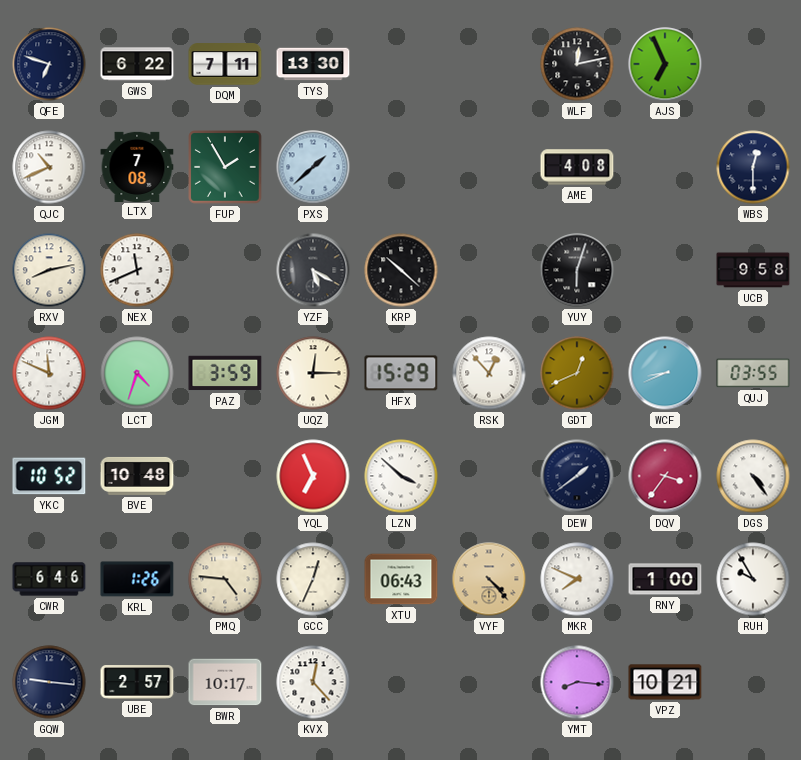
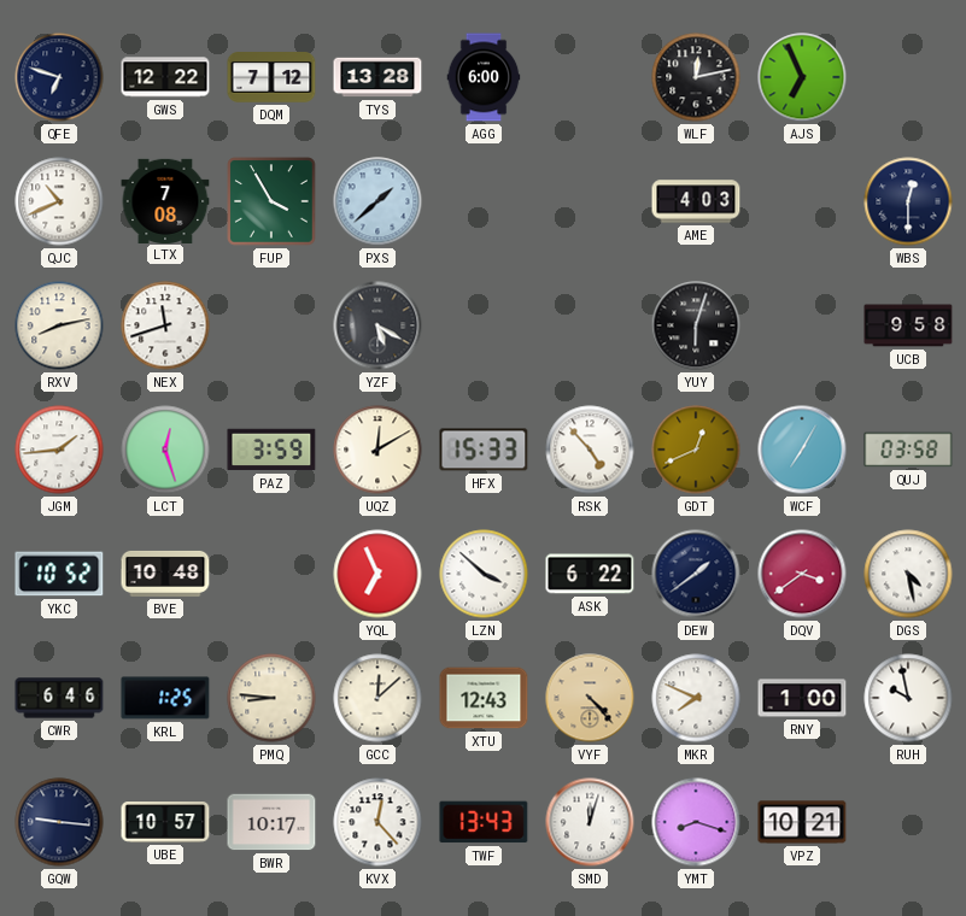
GWS: 6:22 -> 12:22
DQM: 7:11 -> 7:12
TYS: 13:30 -> 13:28
AGG: none -> 6:00
FUP: 1:55 -> 3:55
AME: 4:08 -> 4:03
NEX: 11:41 -> 11:42
KRP: 10:22 -> none
JGM: 11:49 -> 1:44
LCT: 4:33 -> 12:27
UQZ: 12:15 -> 12:10
HFX: 15:29 -> 15:33
RSK: 12:53 -> 4:53
WCF: 8:41 -> 7:05
QUJ: 03:55 -> 03:58
ASK: none -> 6:22
DQV: 3:36 -> 3:39
DGS: 4:24 -> 4:28
KRL: 1:26 -> 1:25
PMQ: 4:46 -> 8:46
GCC: 12:34 -> 12:08
XTU: 06:43 -> 12:43
RUH: 9:55 -> 9:58
UBE: 2:57 -> 10:57
TWF: none -> 13:43
SMD: none -> 12:03
YMT: 8:16 -> 8:18
